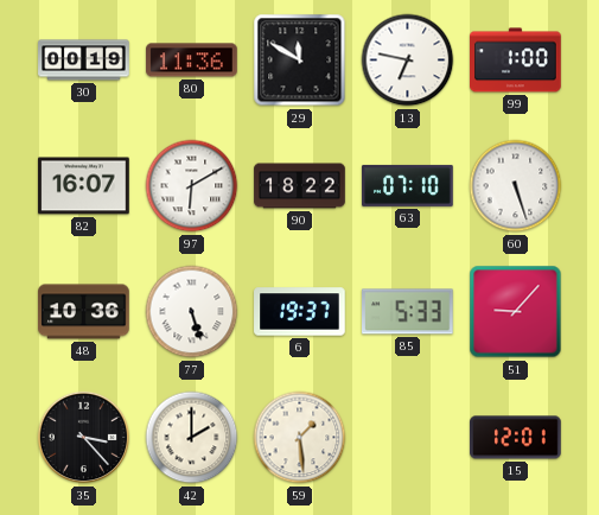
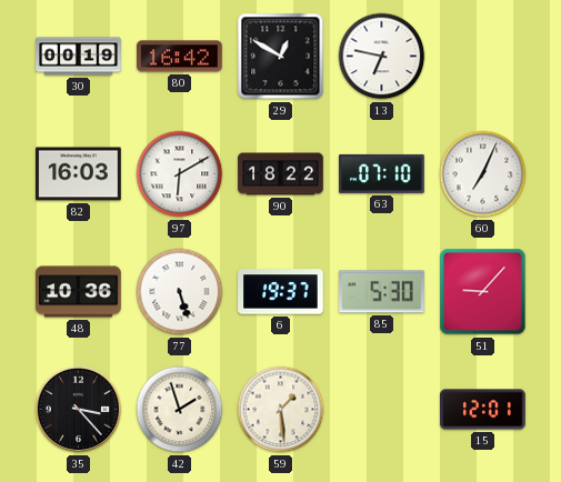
80: 11:36 -> 16:42
29: 11:50 -> 12:50
99: 1:00 -> none
82: 16:07 -> 16:03
60: 5:27 -> 7:04
85: 5:33 -> 5:30
42: 2:00 -> 1:57
